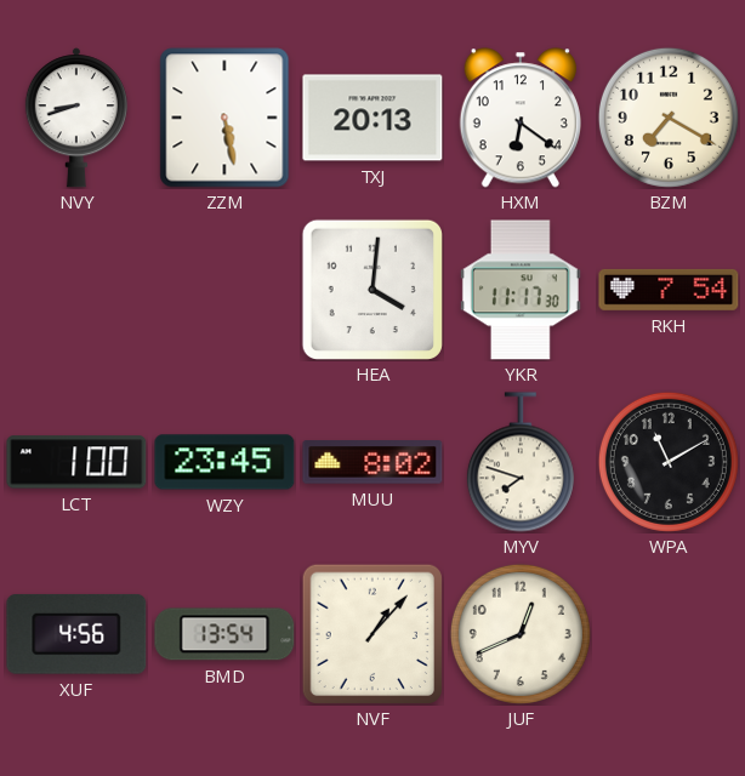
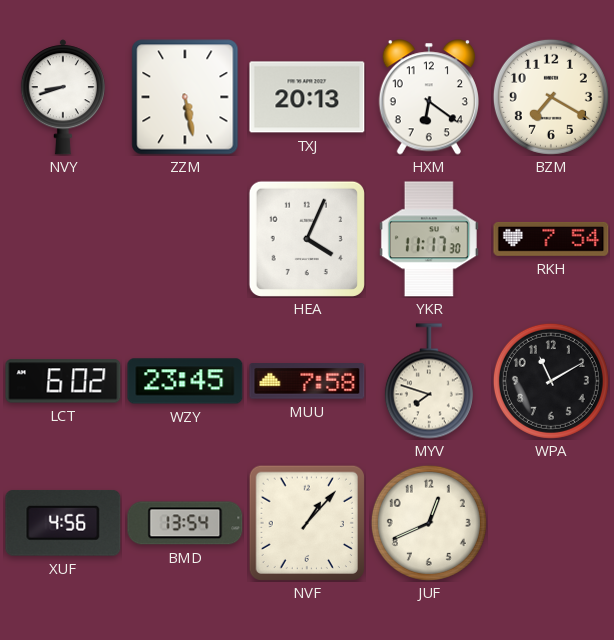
HEA: 4:01 -> 4:04
LCT: 1:00 -> 6:02
MUU: 8:02 -> 7:58
